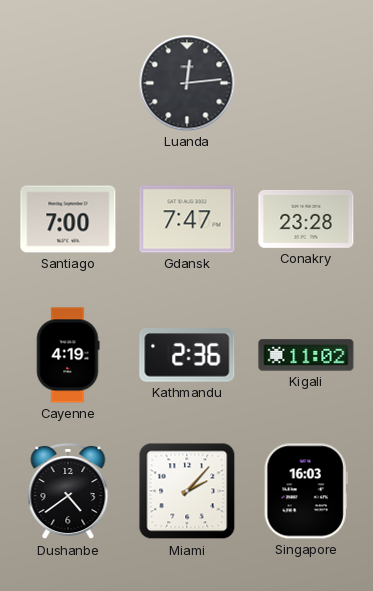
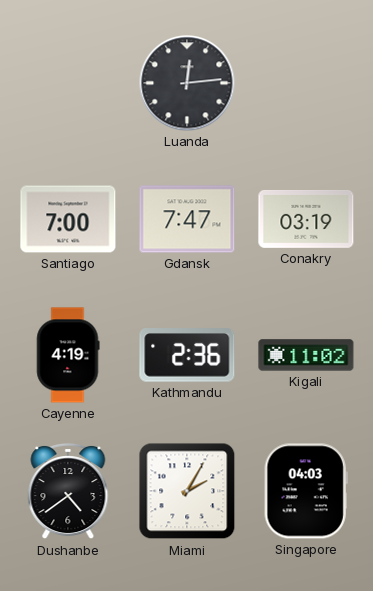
Conakry: 23:28 -> 03:19
Miami: 2:07 -> 2:05
Singapore: 16:03 -> 04:03
